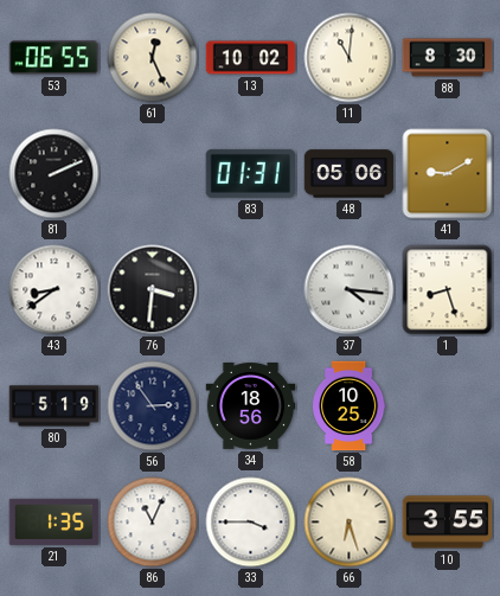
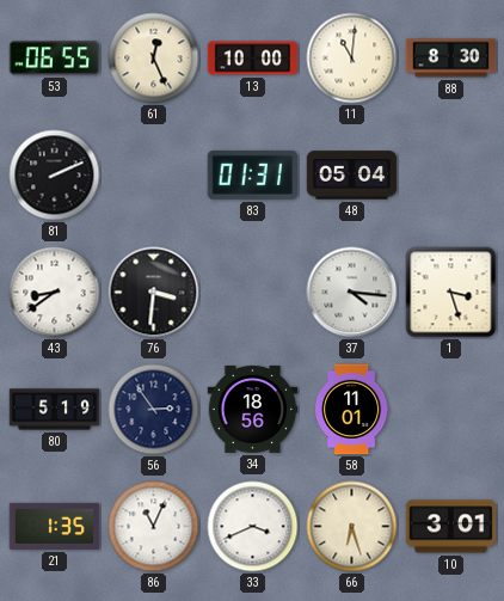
13: 10:02 -> 10:00
48: 05:06 -> 05:04
41: 9:10 -> none
1: 8:27 -> 3:27
58: 10:25 -> 11:01
33: 3:45 -> 3:41
10: 3:55 -> 3:01
